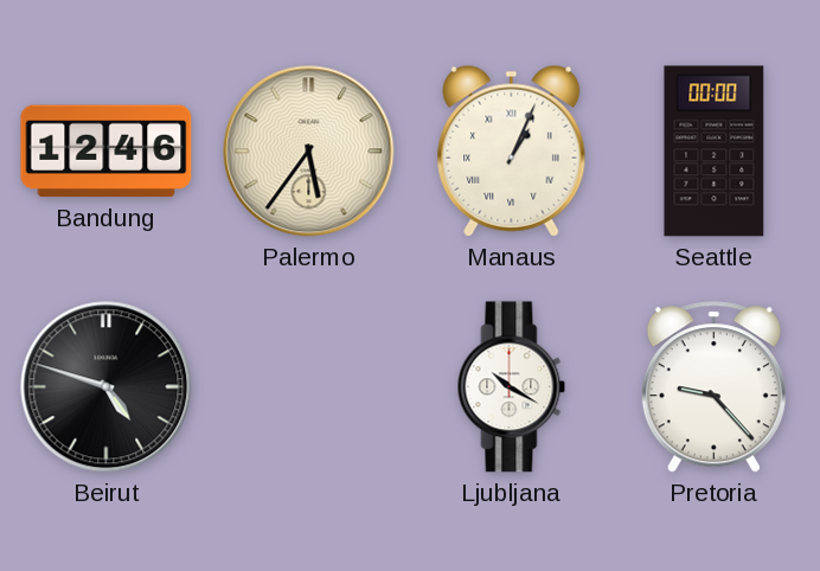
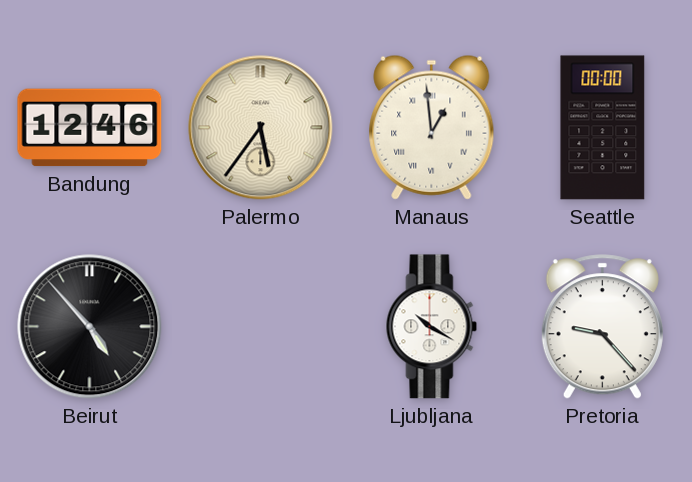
Manaus: 1:04 -> 12:59
Beirut: 4:48 -> 4:53
